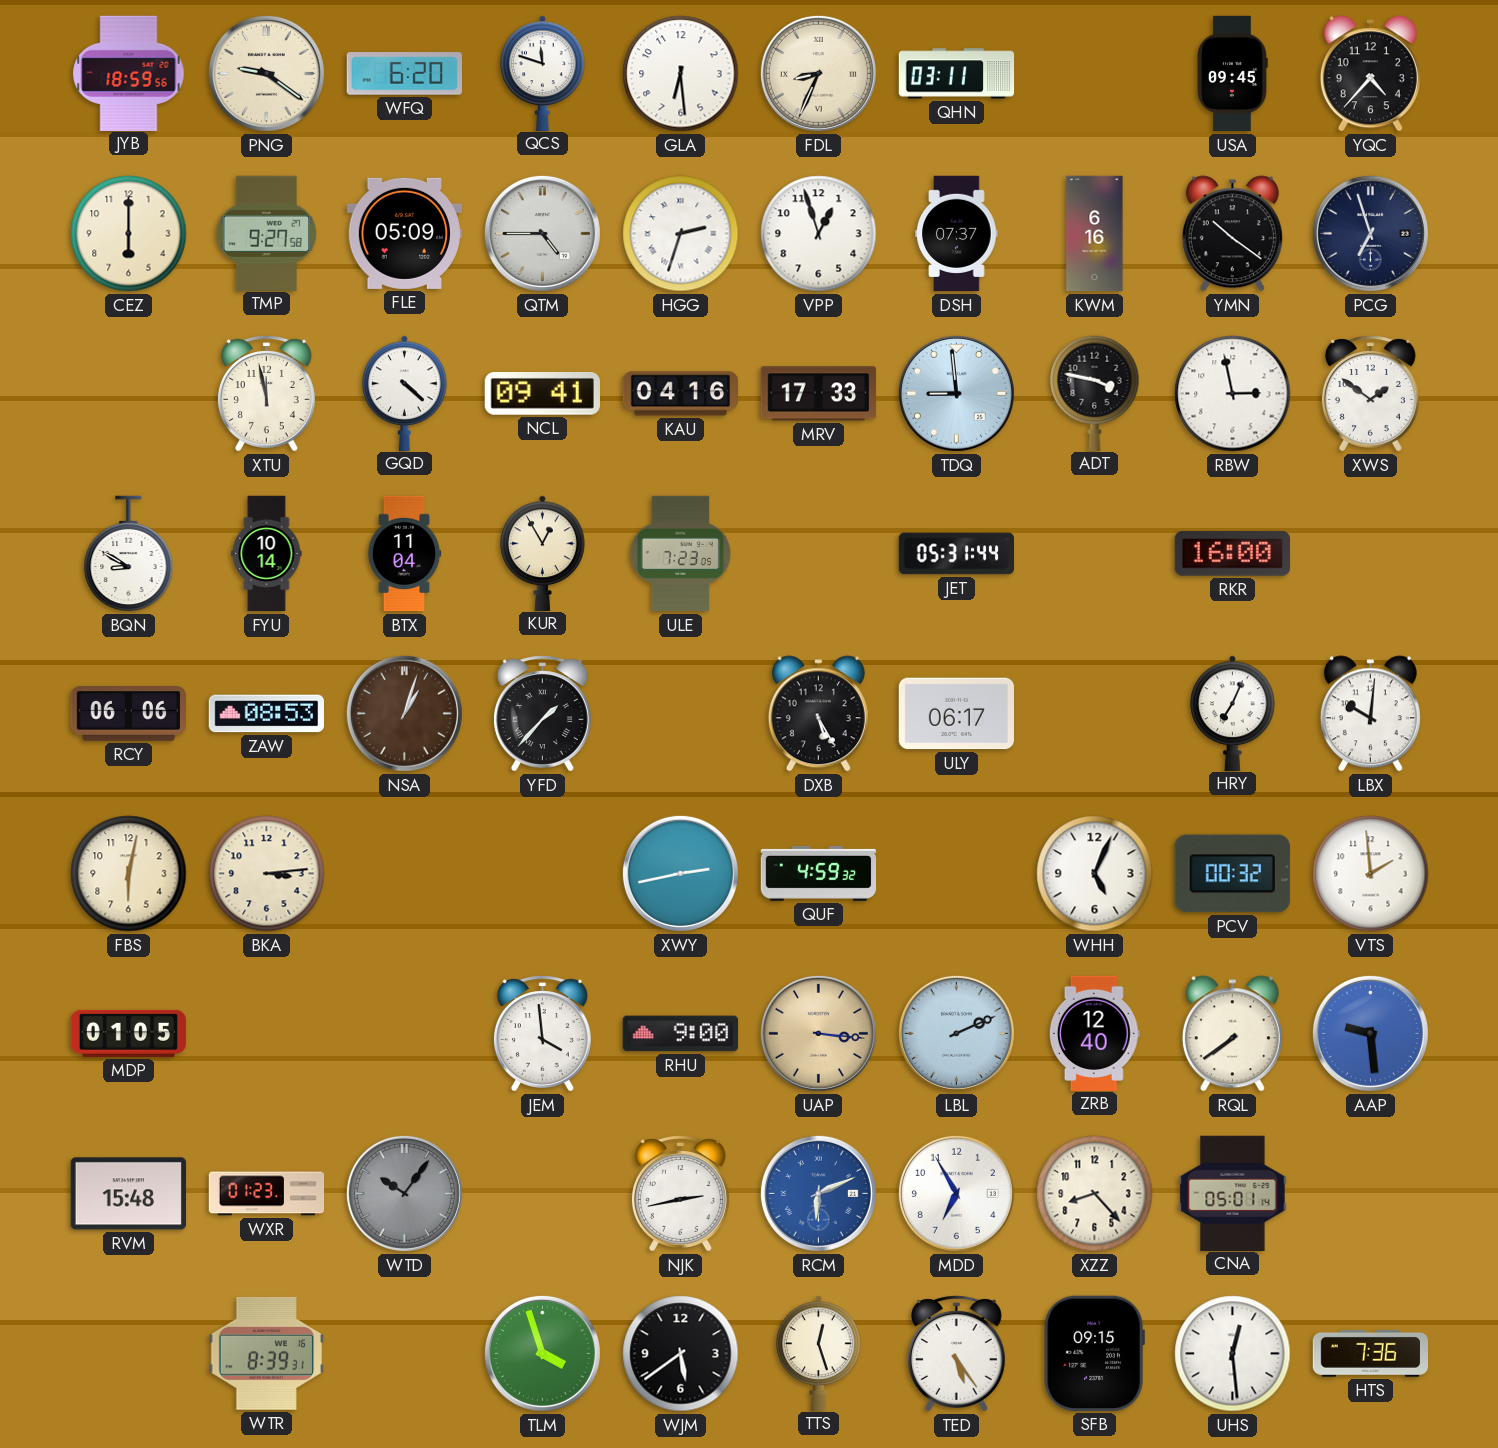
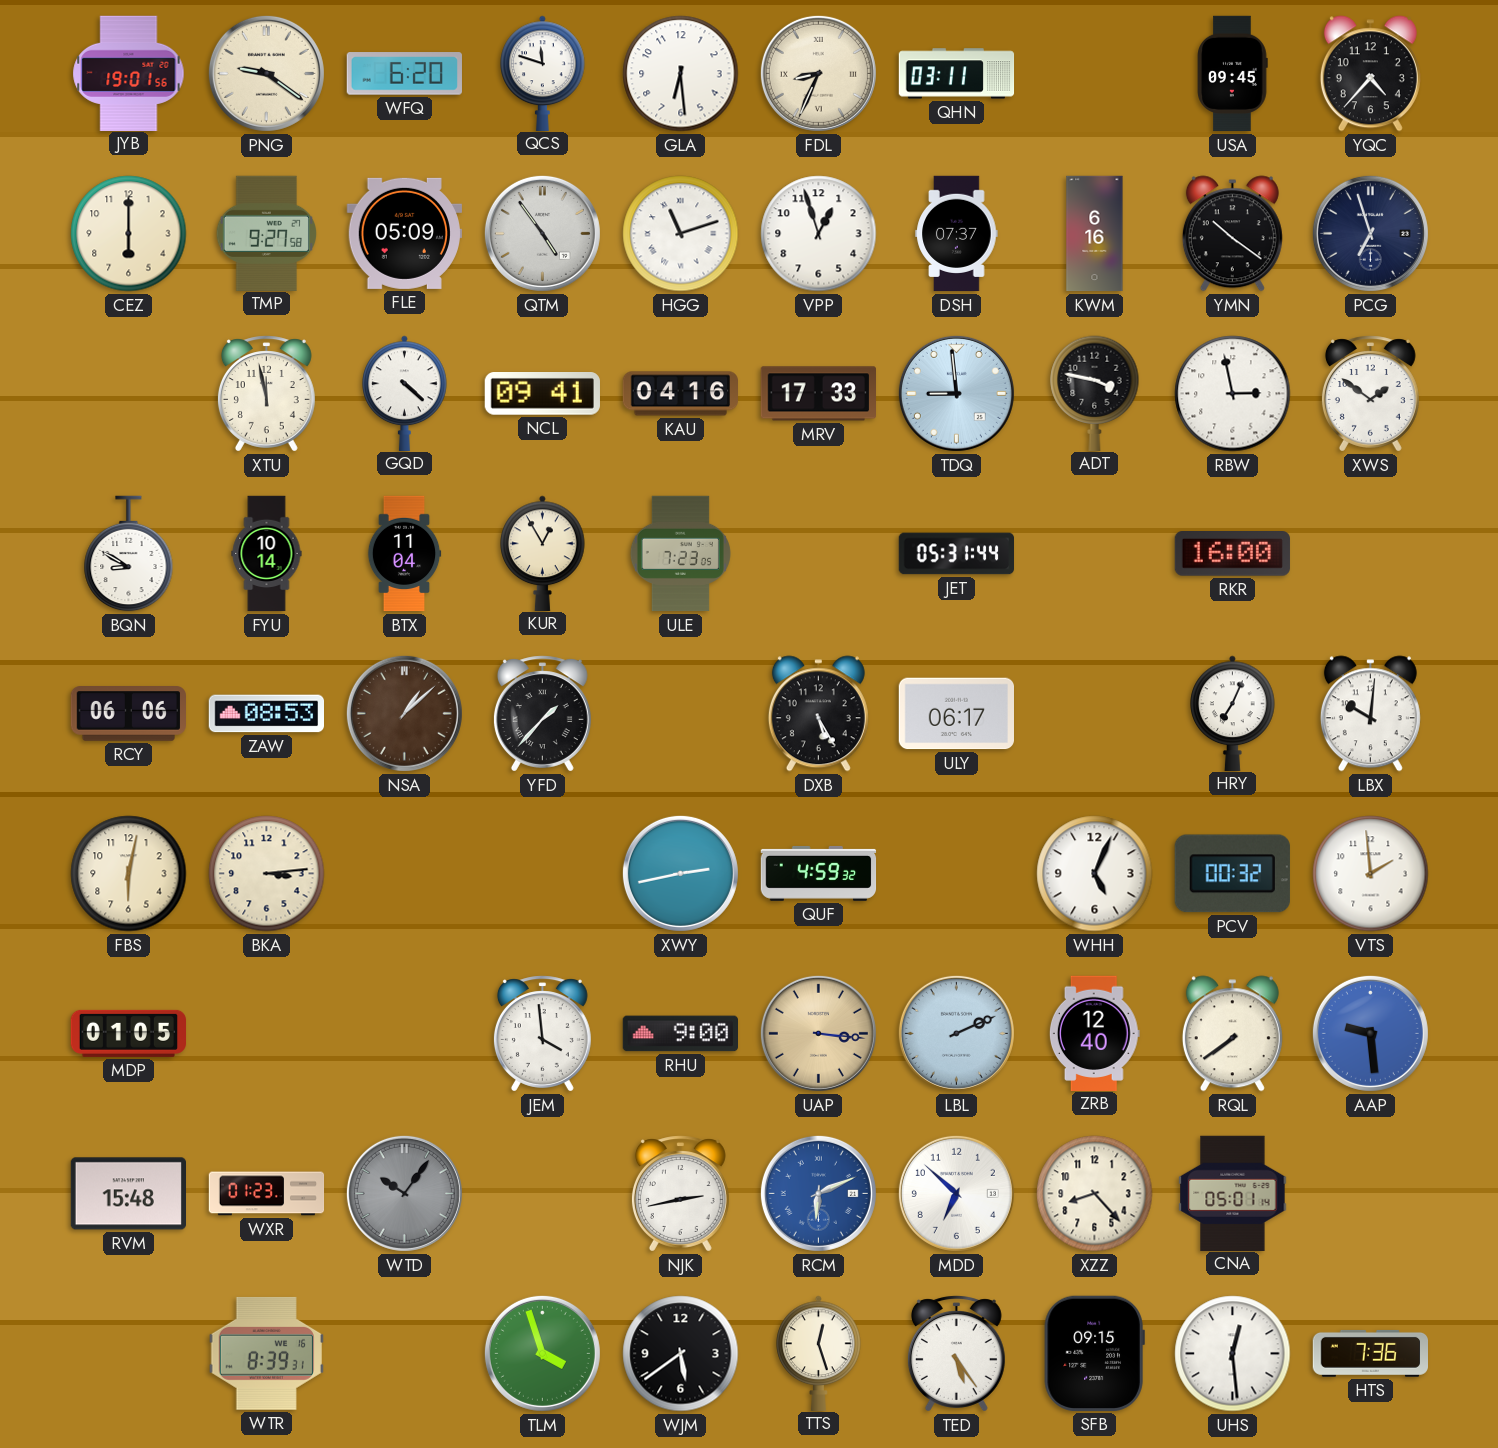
JYB: 18:59 -> 19:01
QTM: 4:45 -> 4:54
HGG: 2:33 -> 11:12
NSA: 1:03 -> 1:08
MDD: 6:55 -> 6:52
